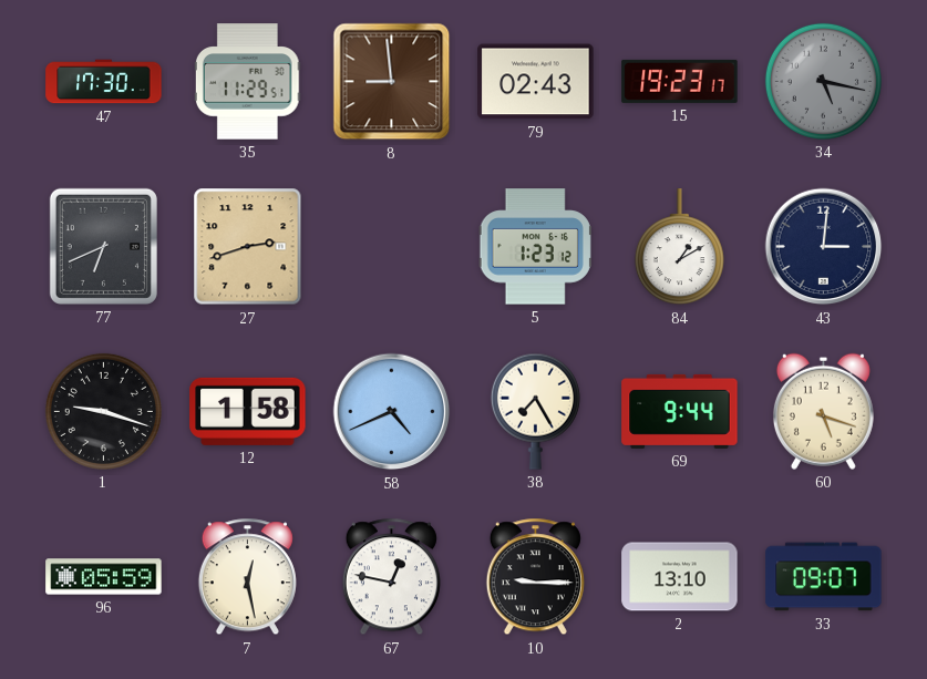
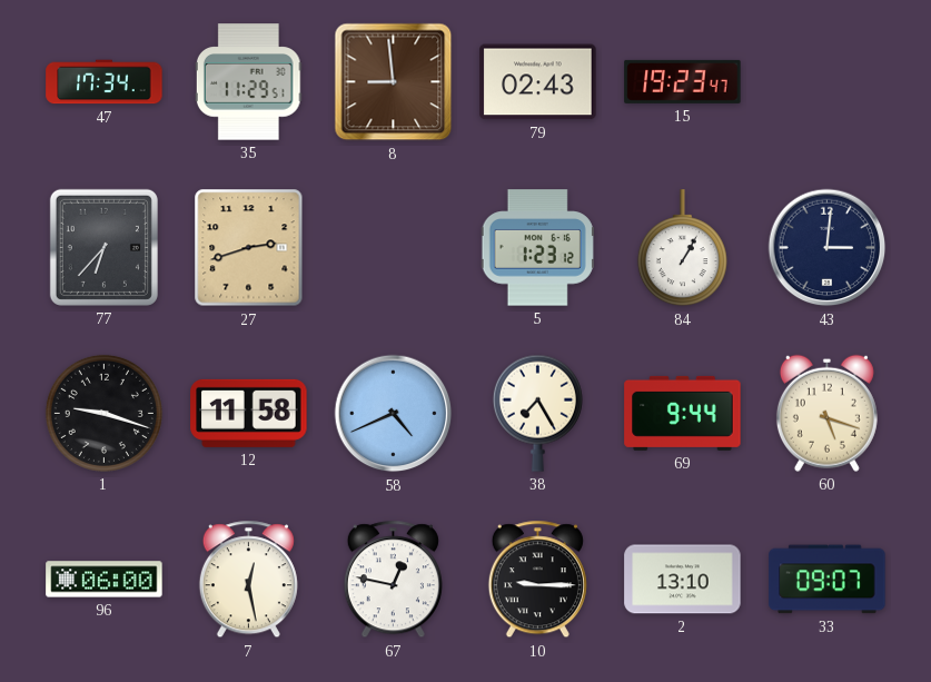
47: 17:30 -> 17:34
15: 19:23:17 -> 19:23:47
34: 5:17 -> none
77: 6:41 -> 6:37
84: 1:10 -> 1:05
12: 1:58 -> 11:58
96: 05:59 -> 06:00
